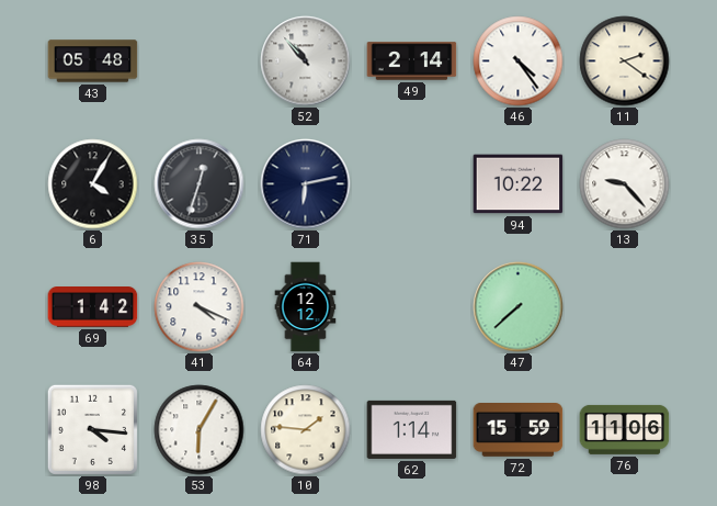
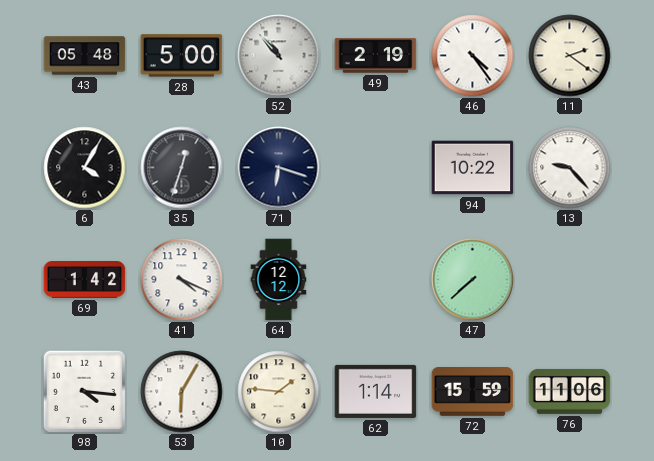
28: none -> 5:00
49: 2:14 -> 2:19
71: 6:13 -> 6:18
